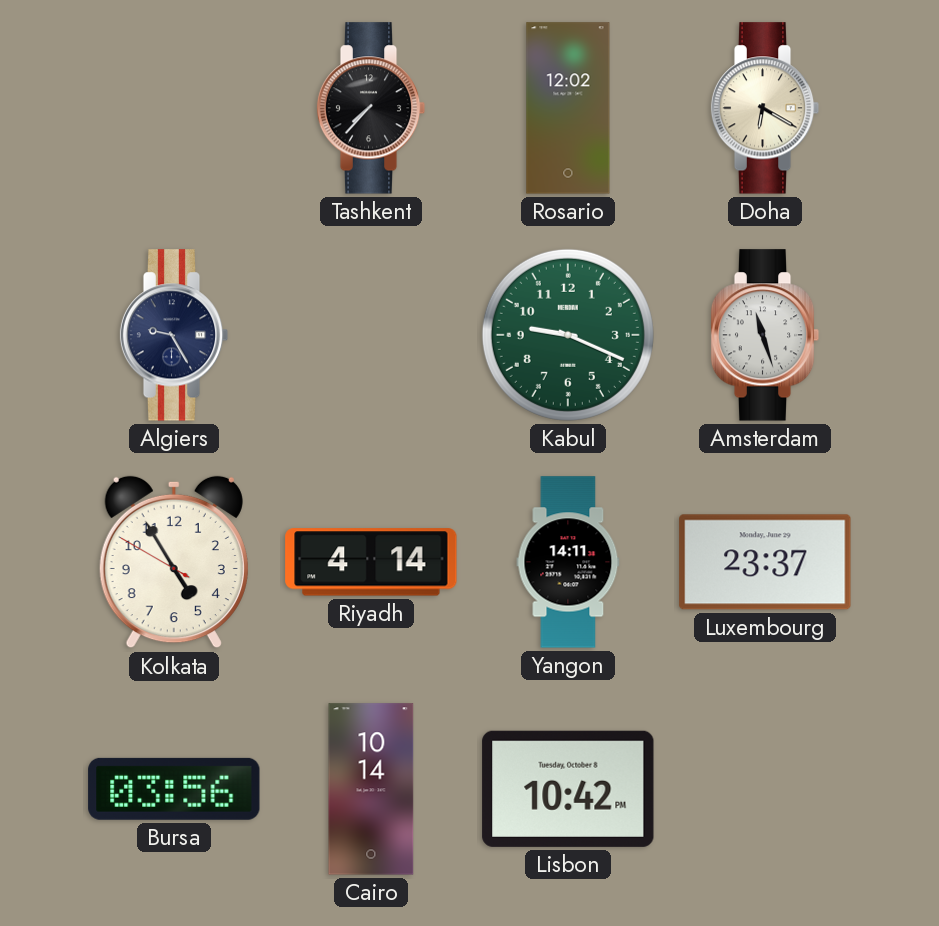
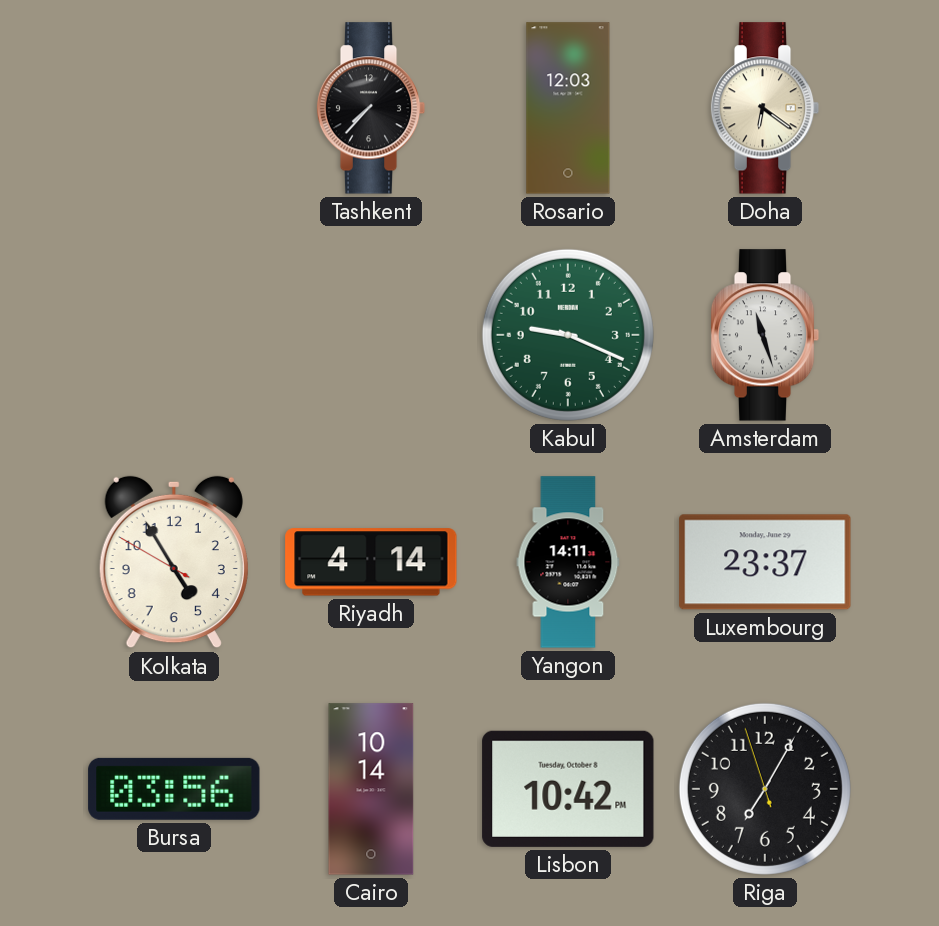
Rosario: 12:02 -> 12:03
Doha: 6:20 -> 6:21
Algiers: 9:25 -> none
Riga: none -> 7:04
